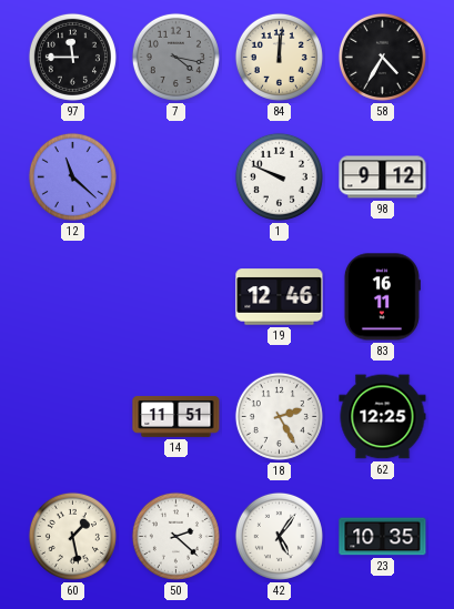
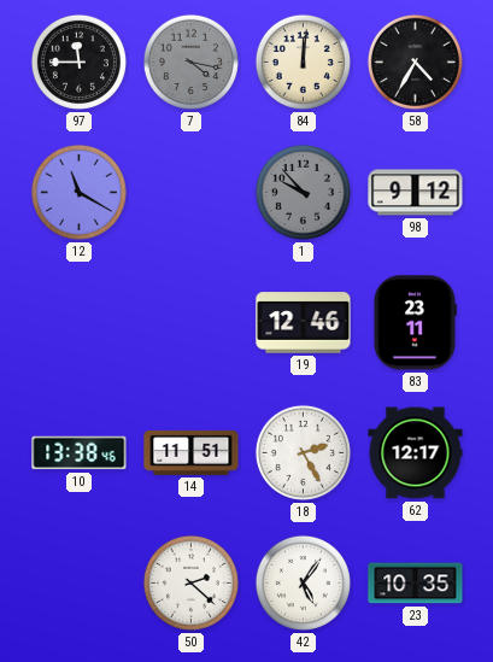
12: 11:22 -> 11:20
1: 9:49 -> 9:53
1 dial: white -> grey
83: 16:11 -> 23:11
10: none -> 13:38
62: 12:25 -> 12:17
60: 1:28 -> none
